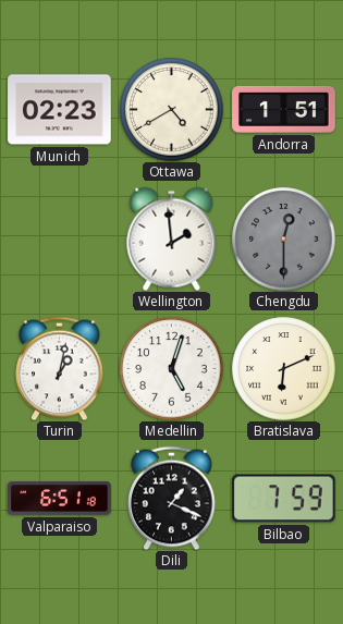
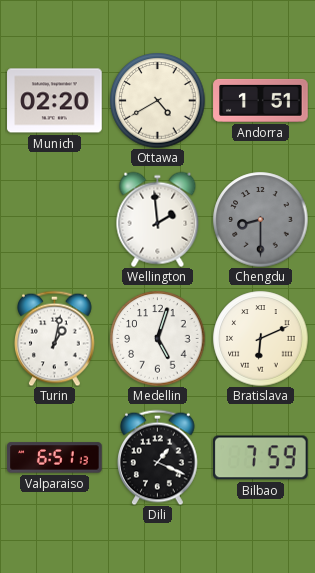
Munich: 02:23 -> 02:20
Chengdu: 12:30 -> 8:30
Valparaiso: 6:51:18 -> 6:51:13
